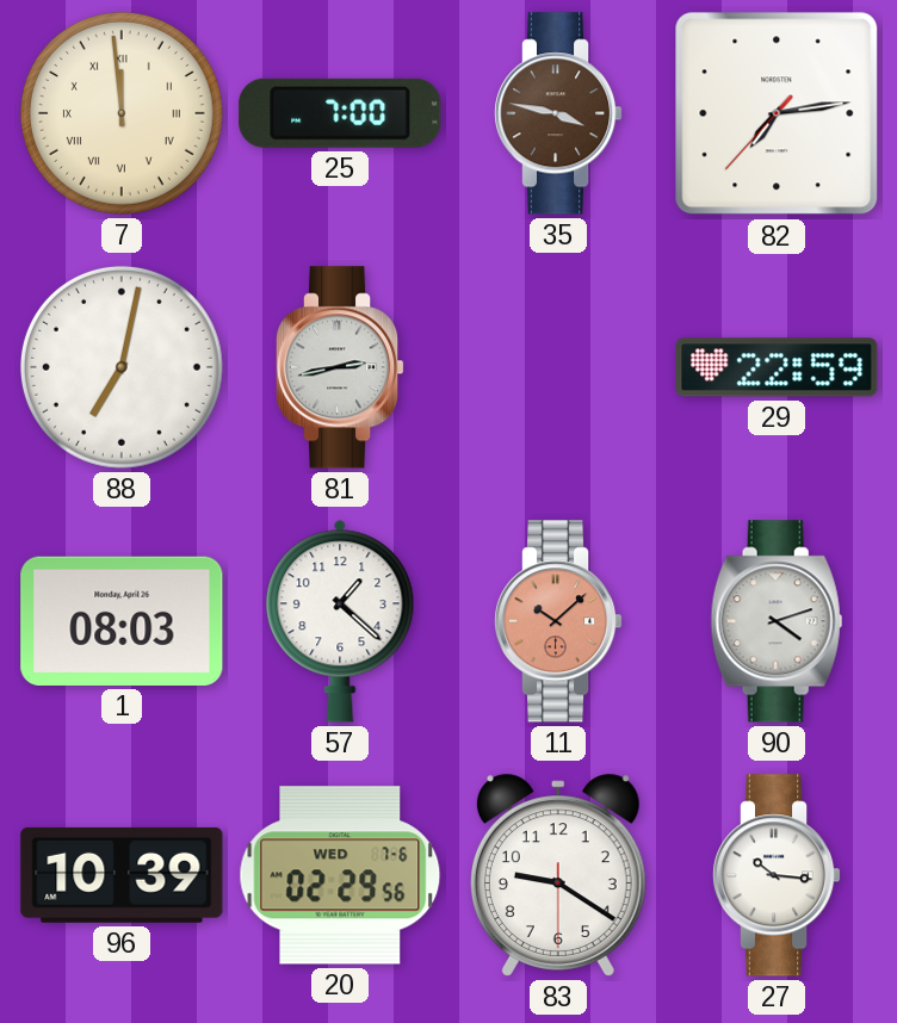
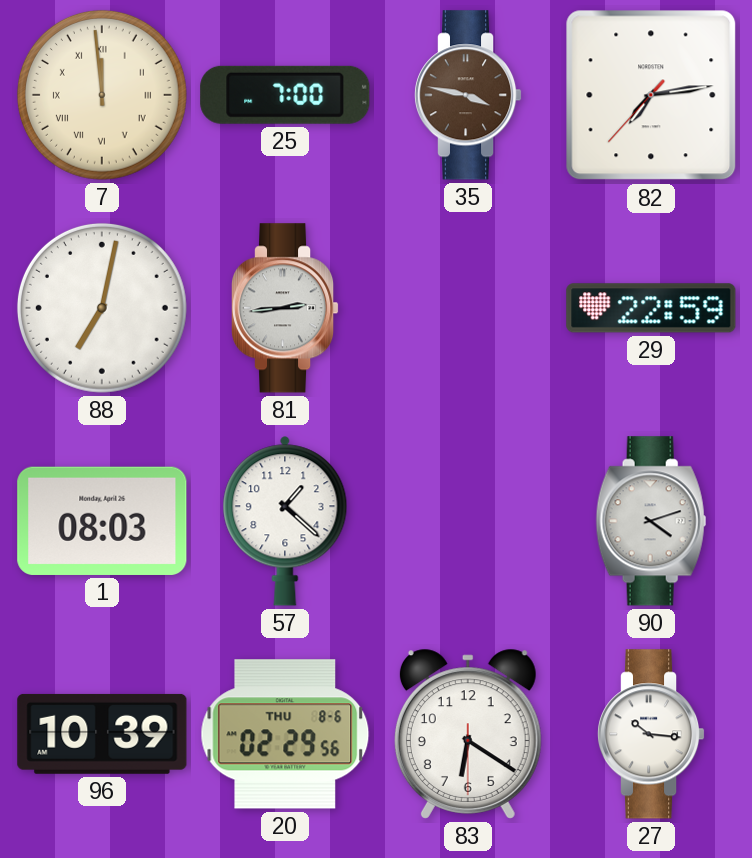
81: 2:43 -> 2:44
11: 10:08 -> none
20 date: WED 7-6 -> THU 8-6
83: 9:20 -> 6:20
